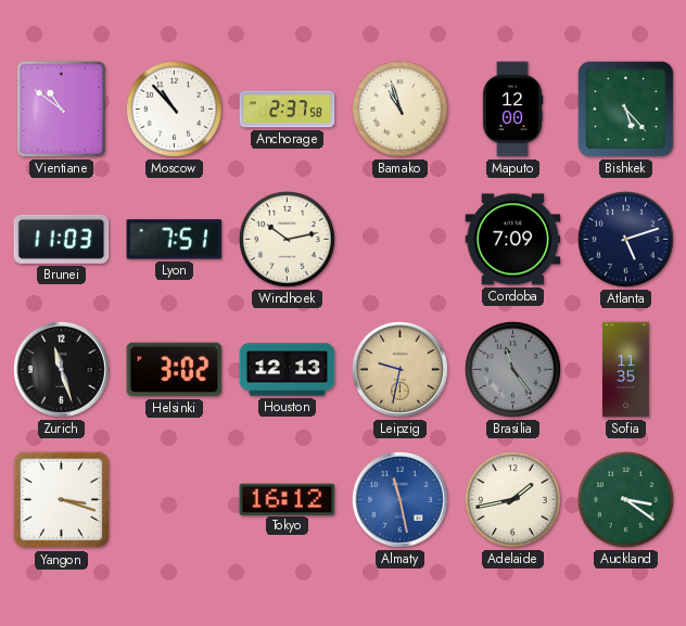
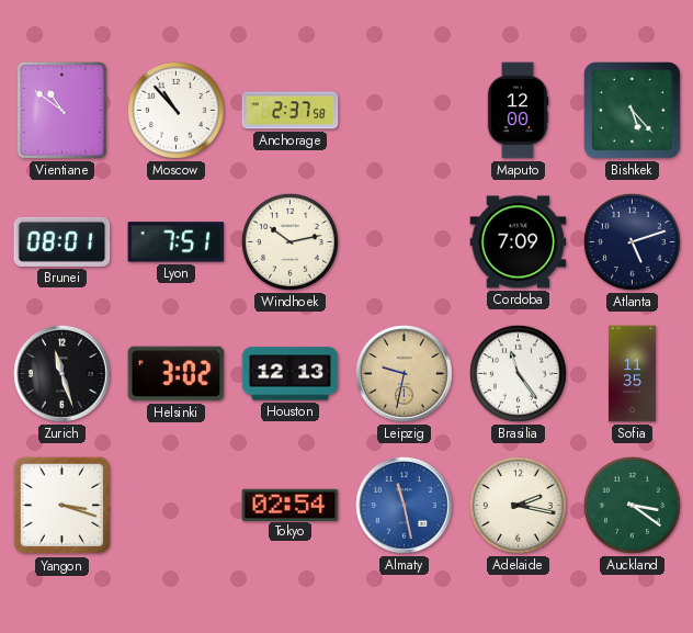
Bamako: 10:57 -> none
Brunei: 11:03 -> 08:01
Brasilia dial: grey -> white
Tokyo: 16:12 -> 02:54
Adelaide: 1:43 -> 2:17
